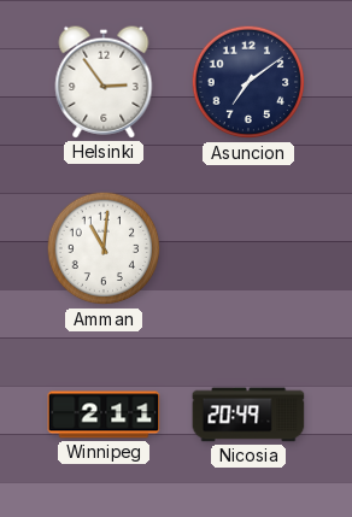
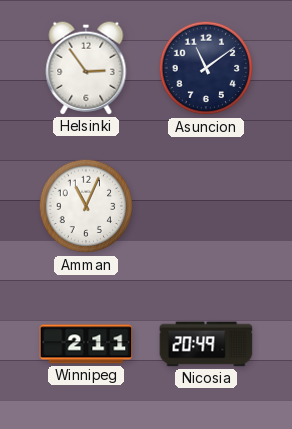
Asuncion: 7:09 -> 11:09
Amman: 11:01 -> 11:04
